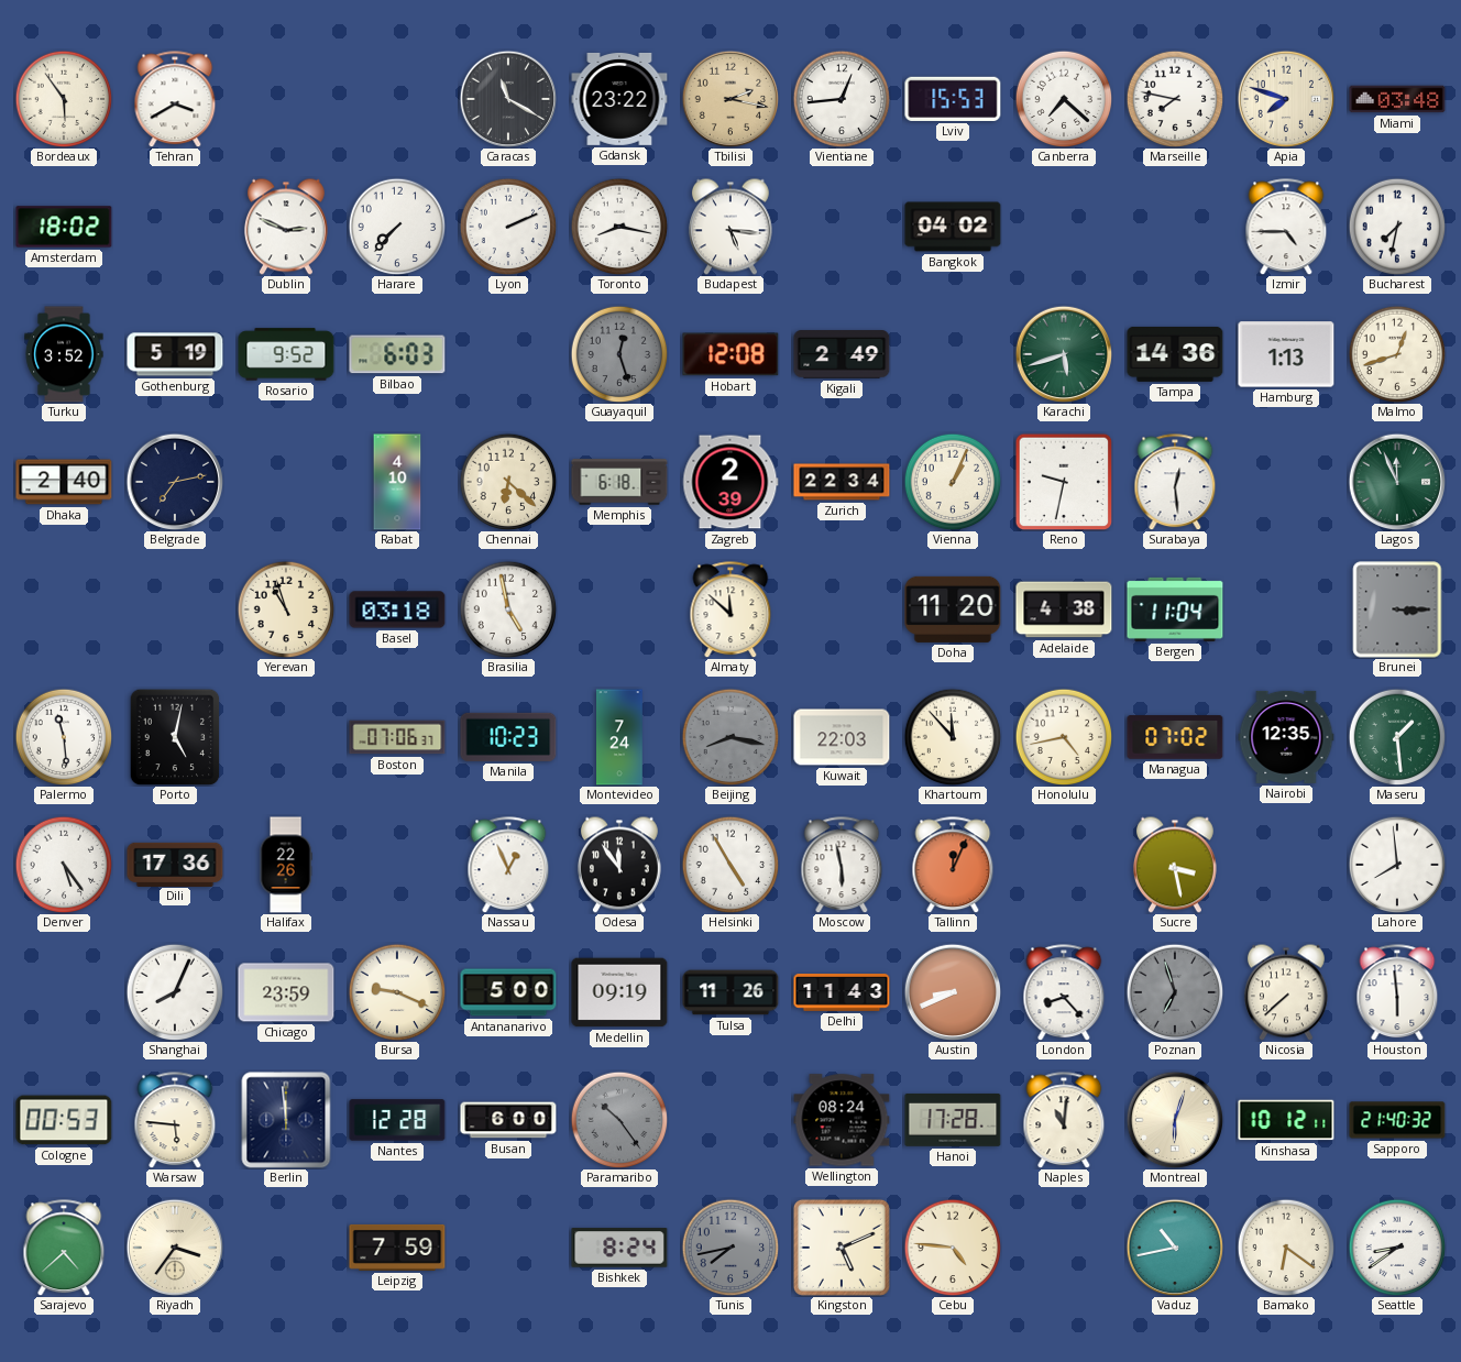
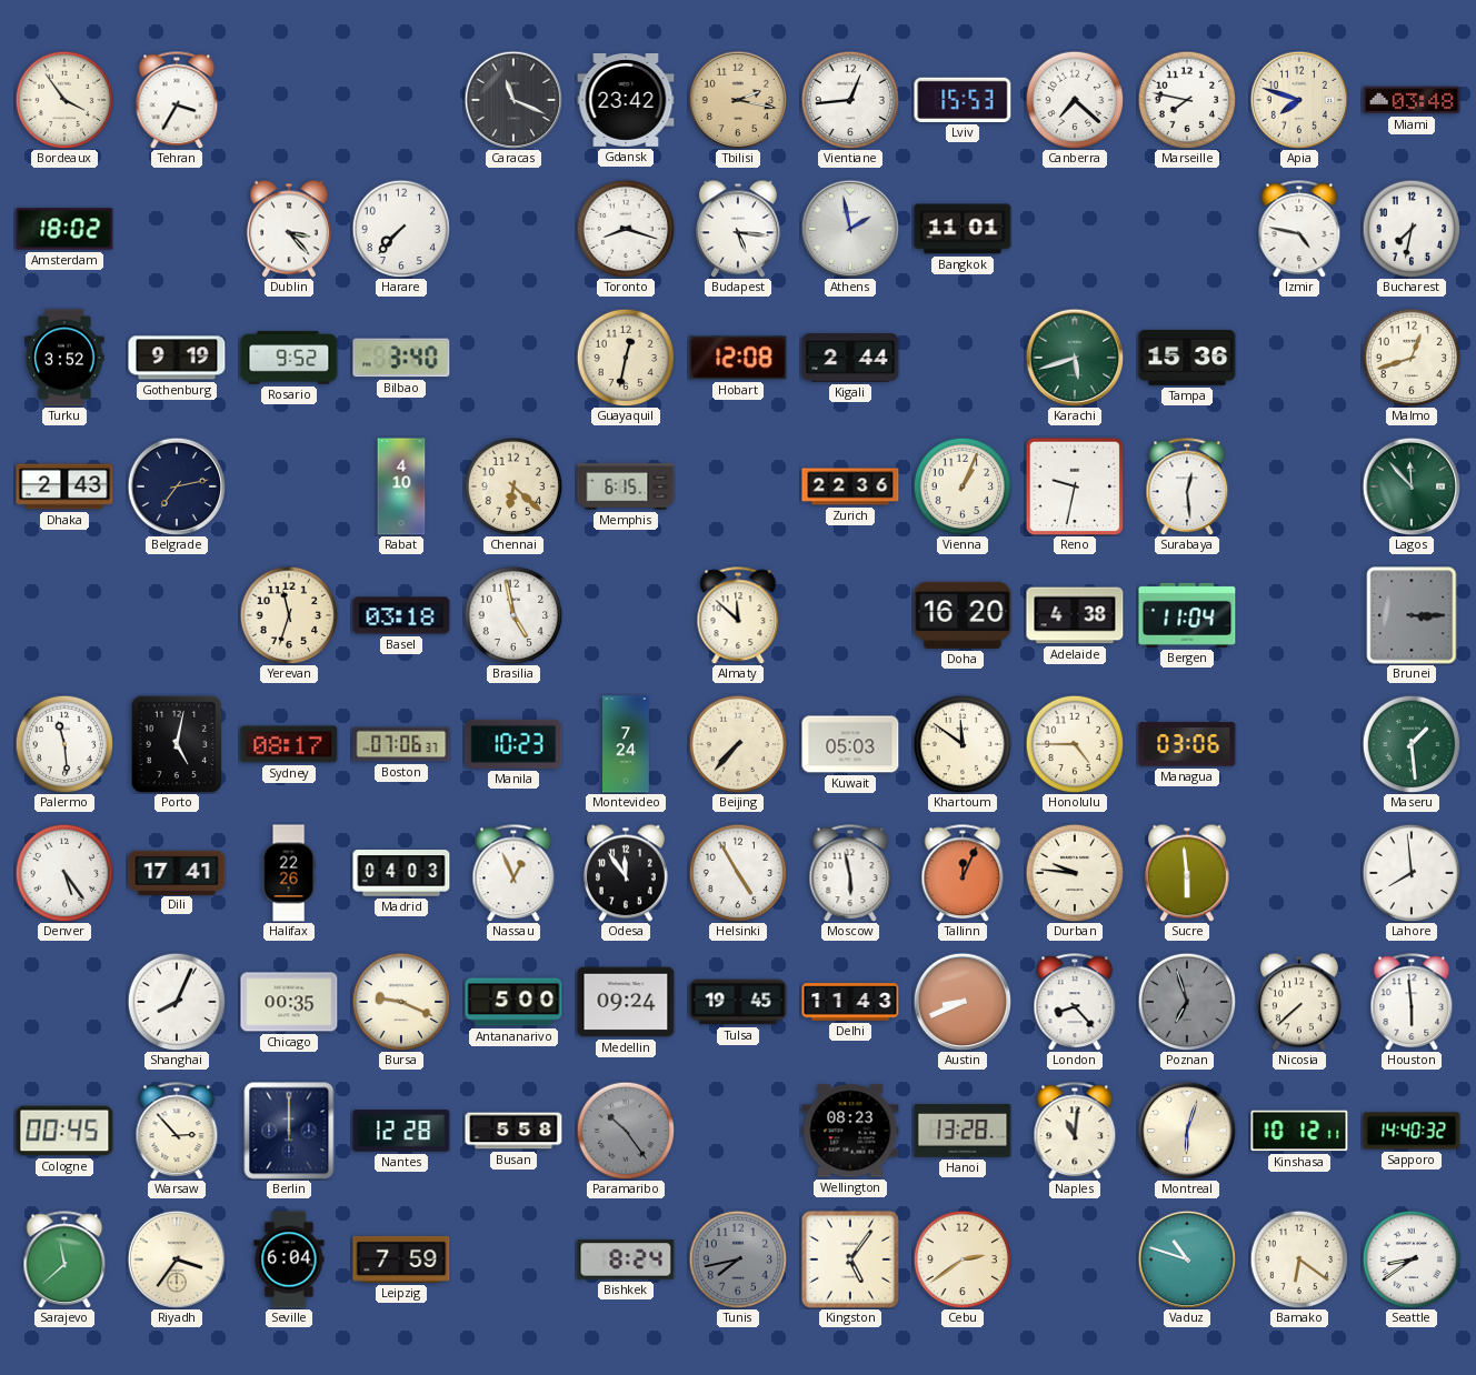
Bordeaux: 5:54 -> 3:54
Tehran: 3:40 -> 3:35
Caracas: 11:20 -> 11:19
Gdansk: 23:22 -> 23:42
Dublin: 2:49 -> 3:23
Lyon: 2:11 -> none
Toronto: 8:17 -> 8:18
Athens: none -> 1:58
Bangkok: 04:02 -> 11:01
Izmir: 4:45 -> 4:47
Gothenburg: 5:19 -> 9:19
Bilbao: 6:03 -> 3:40
Guayaquil: 12:27 -> 12:32
Guayaquil dial: grey -> cream
Kigali: 2:49 -> 2:44
Tampa: 14:36 -> 15:36
Hamburg: 1:13 -> none
Dhaka: 2:40 -> 2:43
Memphis: 6:18 -> 6:15
Zagreb: 2:39 -> none
Zurich: 22:34 -> 22:36
Lagos: 11:56 -> 11:53
Yerevan: 10:57 -> 11:33
Doha: 11:20 -> 16:20
Sydney: none -> 08:17
Beijing: 8:17 -> 7:37
Beijing dial: grey -> cream
Kuwait: 22:03 -> 05:03
Khartoum: 11:53 -> 11:51
Honolulu: 4:43 -> 4:45
Managua: 07:02 -> 03:06
Nairobi: 12:35 -> none
Dili: 17:36 -> 17:41
Madrid: none -> 04:03
Durban: none -> 9:46
Sucre: 3:28 -> 5:59
Chicago: 23:59 -> 00:35
Medellin: 09:19 -> 09:24
Tulsa: 11:26 -> 19:45
Cologne: 00:53 -> 00:45
Warsaw: 5:46 -> 2:53
Berlin: 11:59 -> 12:00
Busan: 6:00 -> 5:58
Wellington: 08:24 -> 08:23
Hanoi: 17:28 -> 13:28
Sapporo: 21:40 -> 14:40
Sarajevo: 4:38 -> 11:38
Seville: none -> 6:04
Kingston: 5:11 -> 5:06
Cebu: 4:46 -> 2:39
Vaduz: 10:43 -> 10:48
